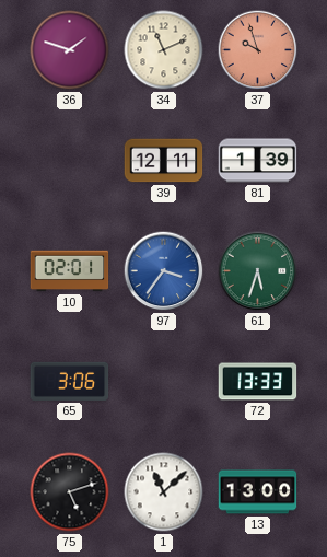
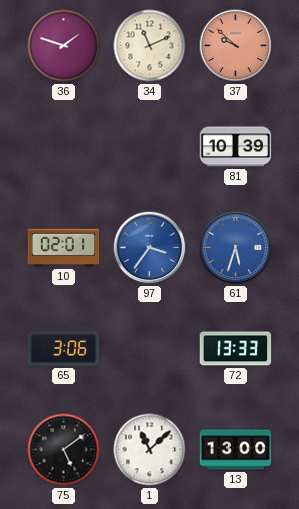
37: 9:57 -> 9:52
39: 12:11 -> none
81: 1:39 -> 10:39
61 dial: green -> blue
75: 5:12 -> 5:09
